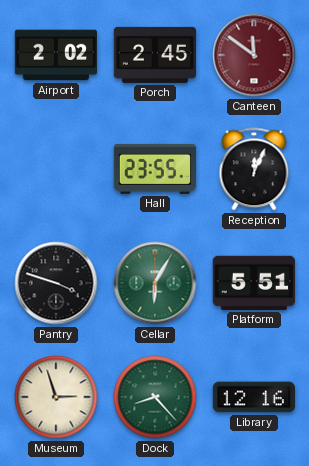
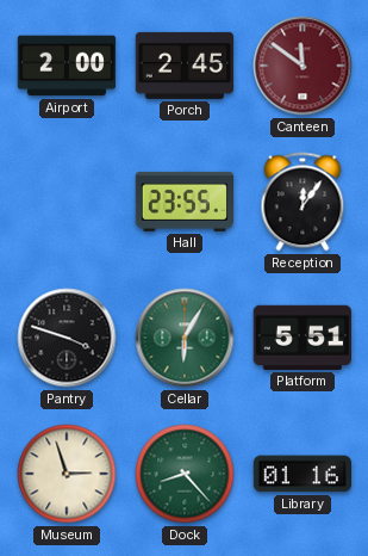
Airport: 2:02 -> 2:00
Reception: 12:04 -> 12:06
Library: 12:16 -> 01:16
